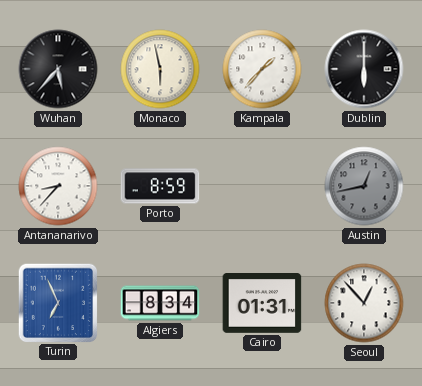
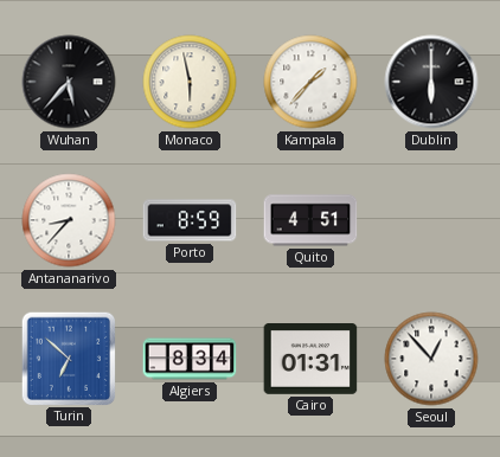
Quito: none -> 4:51
Austin: 12:43 -> none
Turin: 6:56 -> 6:52
